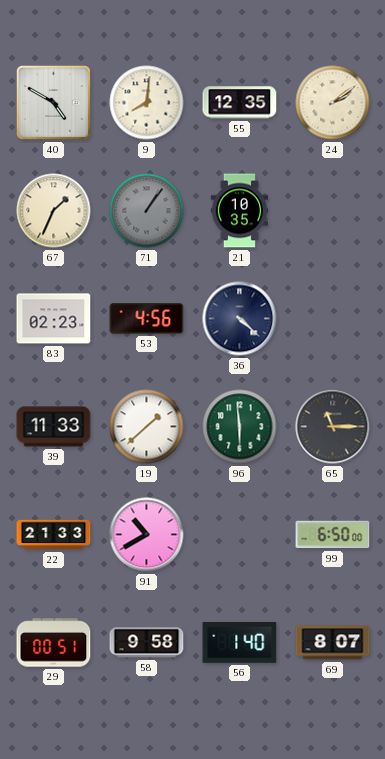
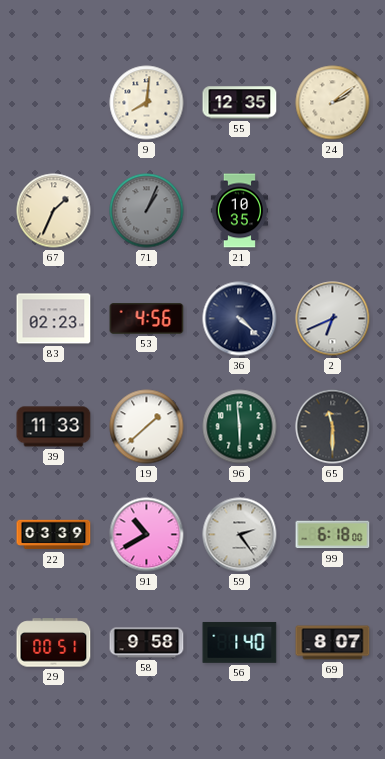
40: 4:50 -> none
71: 1:06 -> 1:04
2: none -> 6:41
65: 11:15 -> 11:30
22: 21:33 -> 03:39
59: none -> 2:24
99: 6:50 -> 6:18
